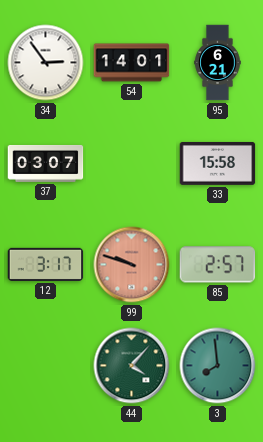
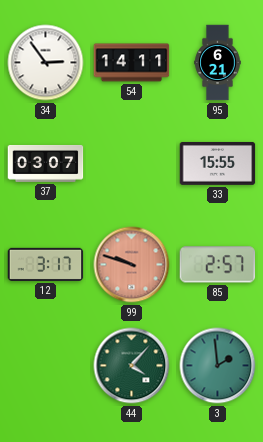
54: 14:01 -> 14:11
33: 15:58 -> 15:55
3: 7:59 -> 1:59
